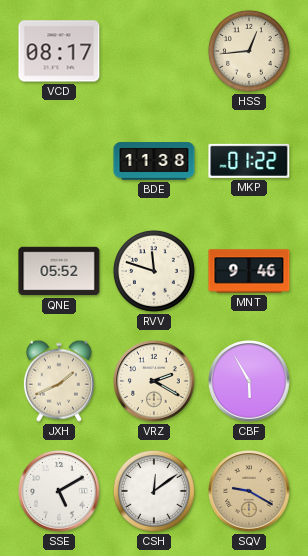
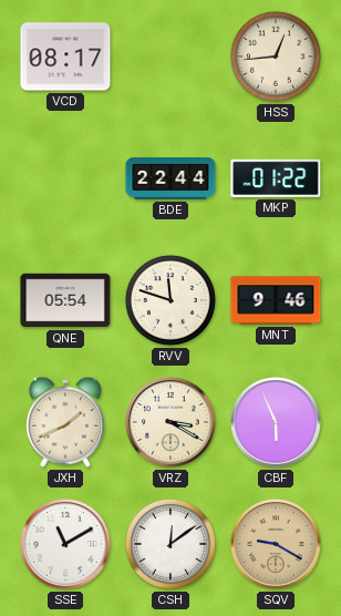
BDE: 11:38 -> 22:44
QNE: 05:52 -> 05:54
VRZ: 2:20 -> 3:20
CBF: 5:55 -> 5:56
SSE: 5:10 -> 11:10
